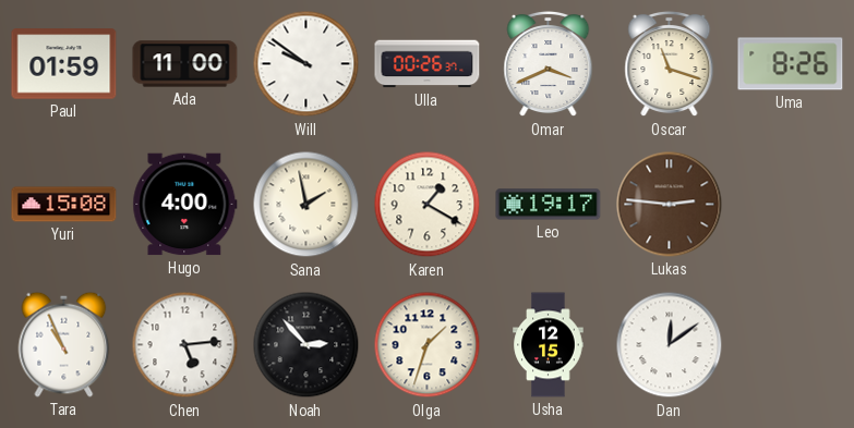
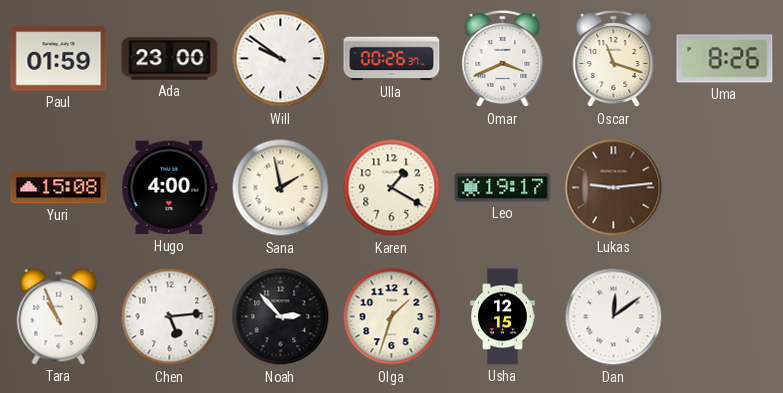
Ada: 11:00 -> 23:00
Lukas: 2:46 -> 9:14
